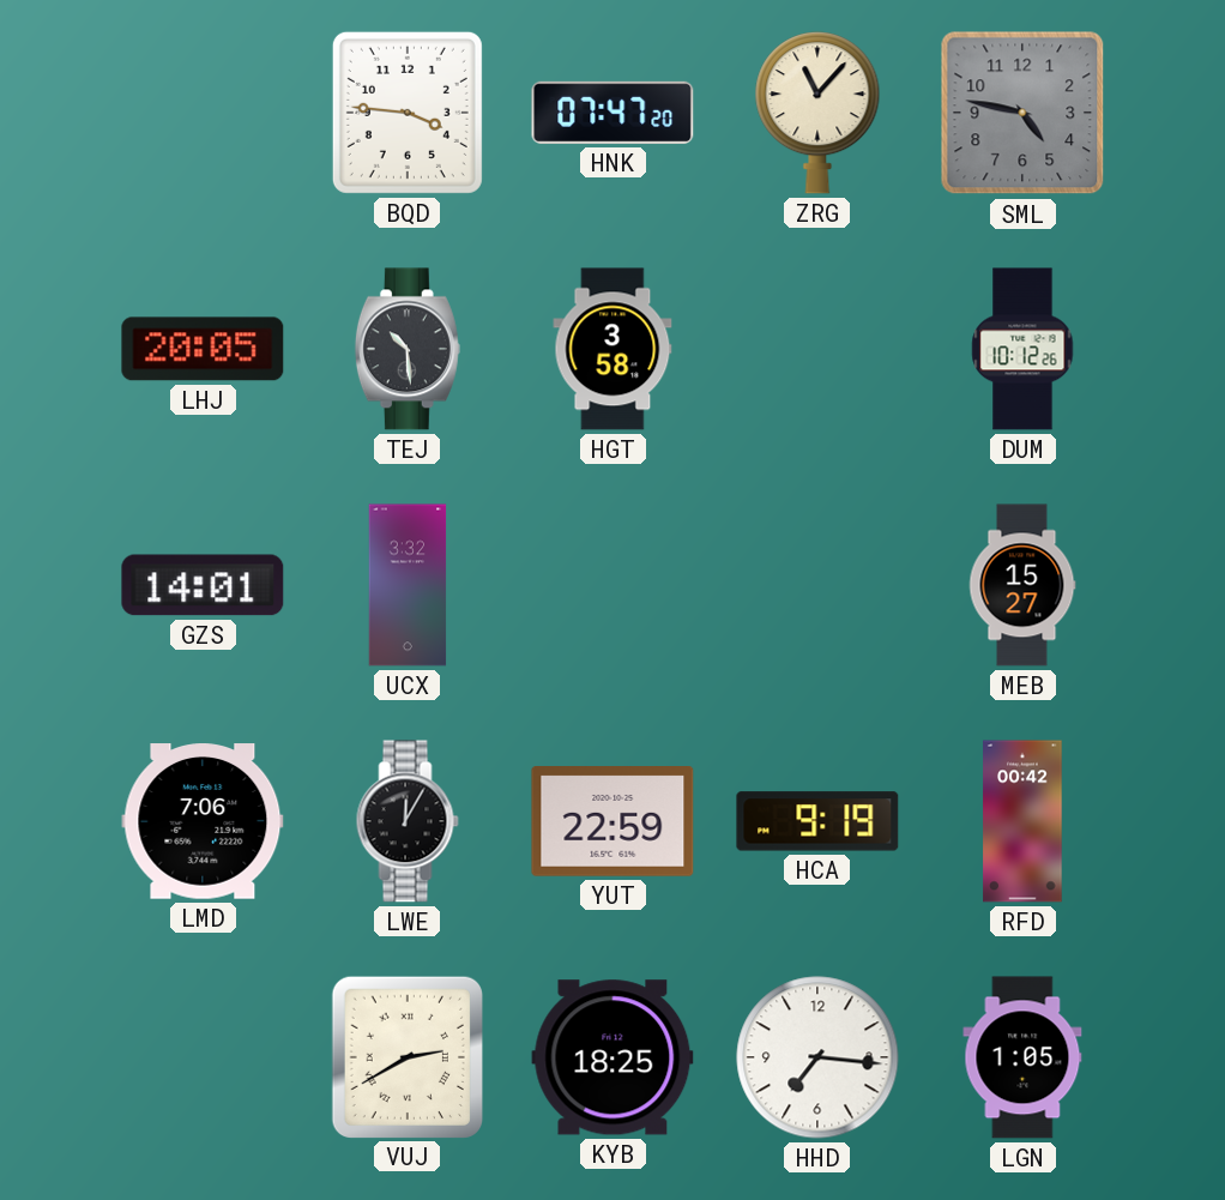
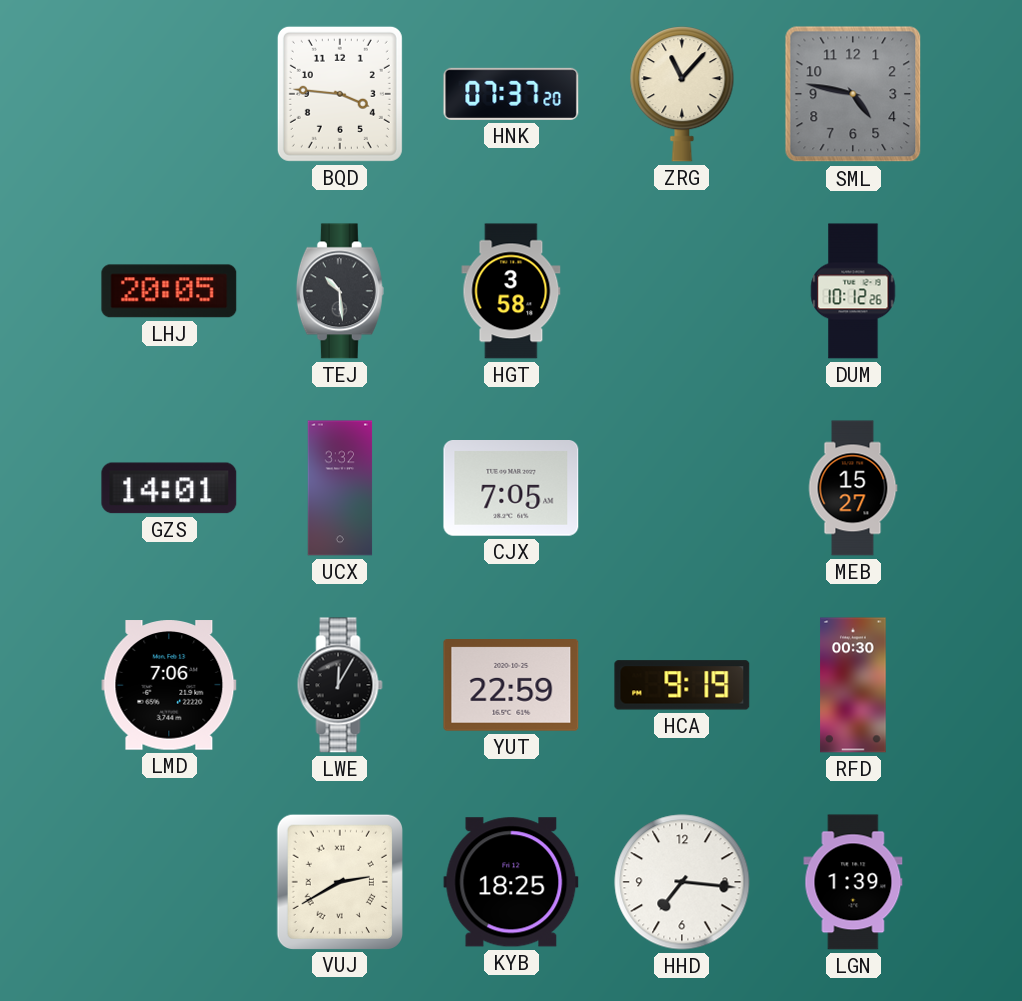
HNK: 07:47 -> 07:37
CJX: none -> 7:05
RFD: 00:42 -> 00:30
LGN: 1:05 -> 1:39
